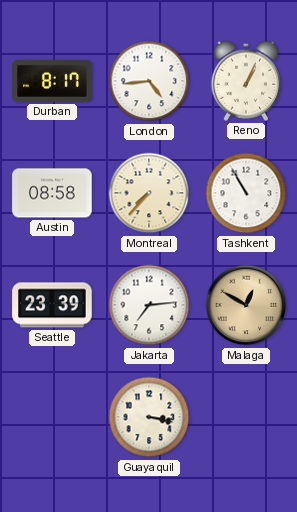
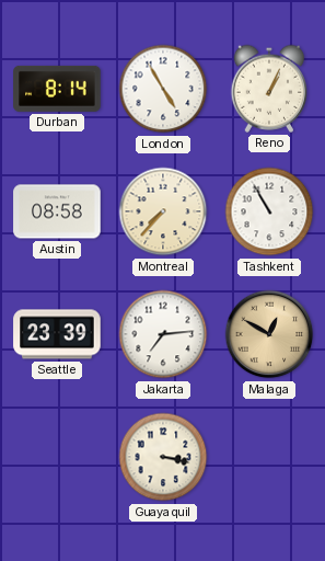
Durban: 8:17 -> 8:14
London: 4:44 -> 4:55
